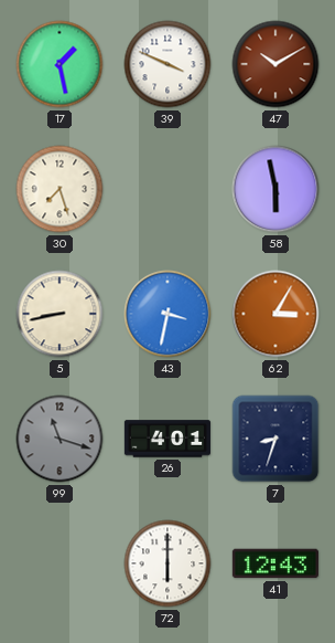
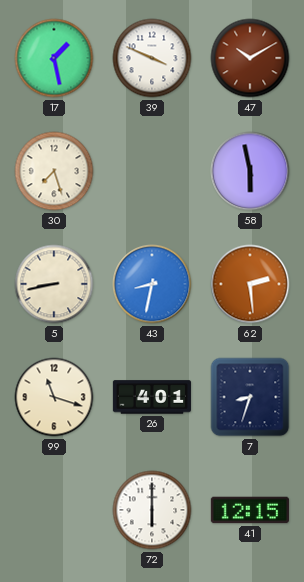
43: 3:32 -> 8:32
62: 3:05 -> 2:29
99 dial: grey -> cream
41: 12:43 -> 12:15
